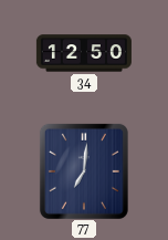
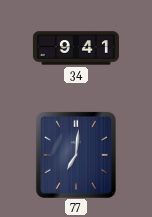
34: 12:50 -> 9:41
